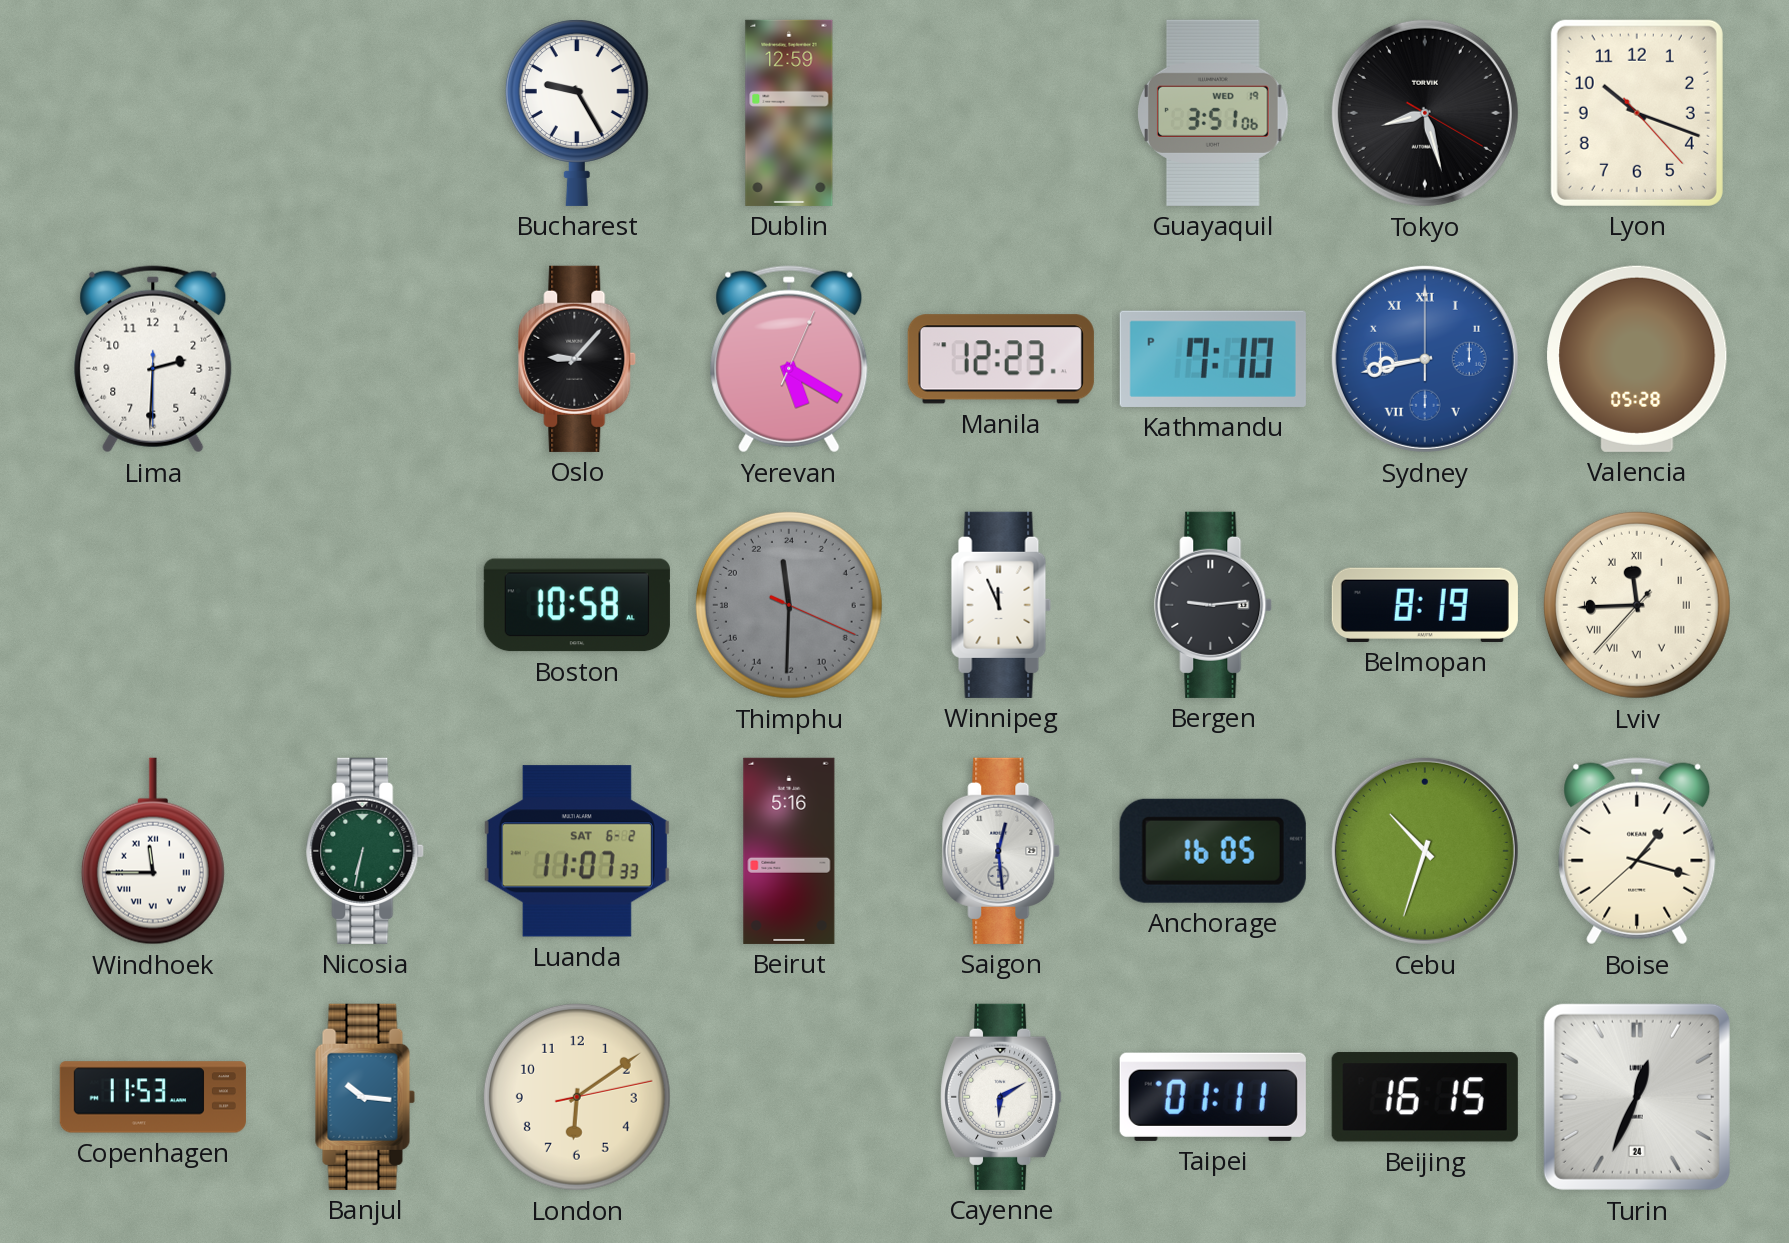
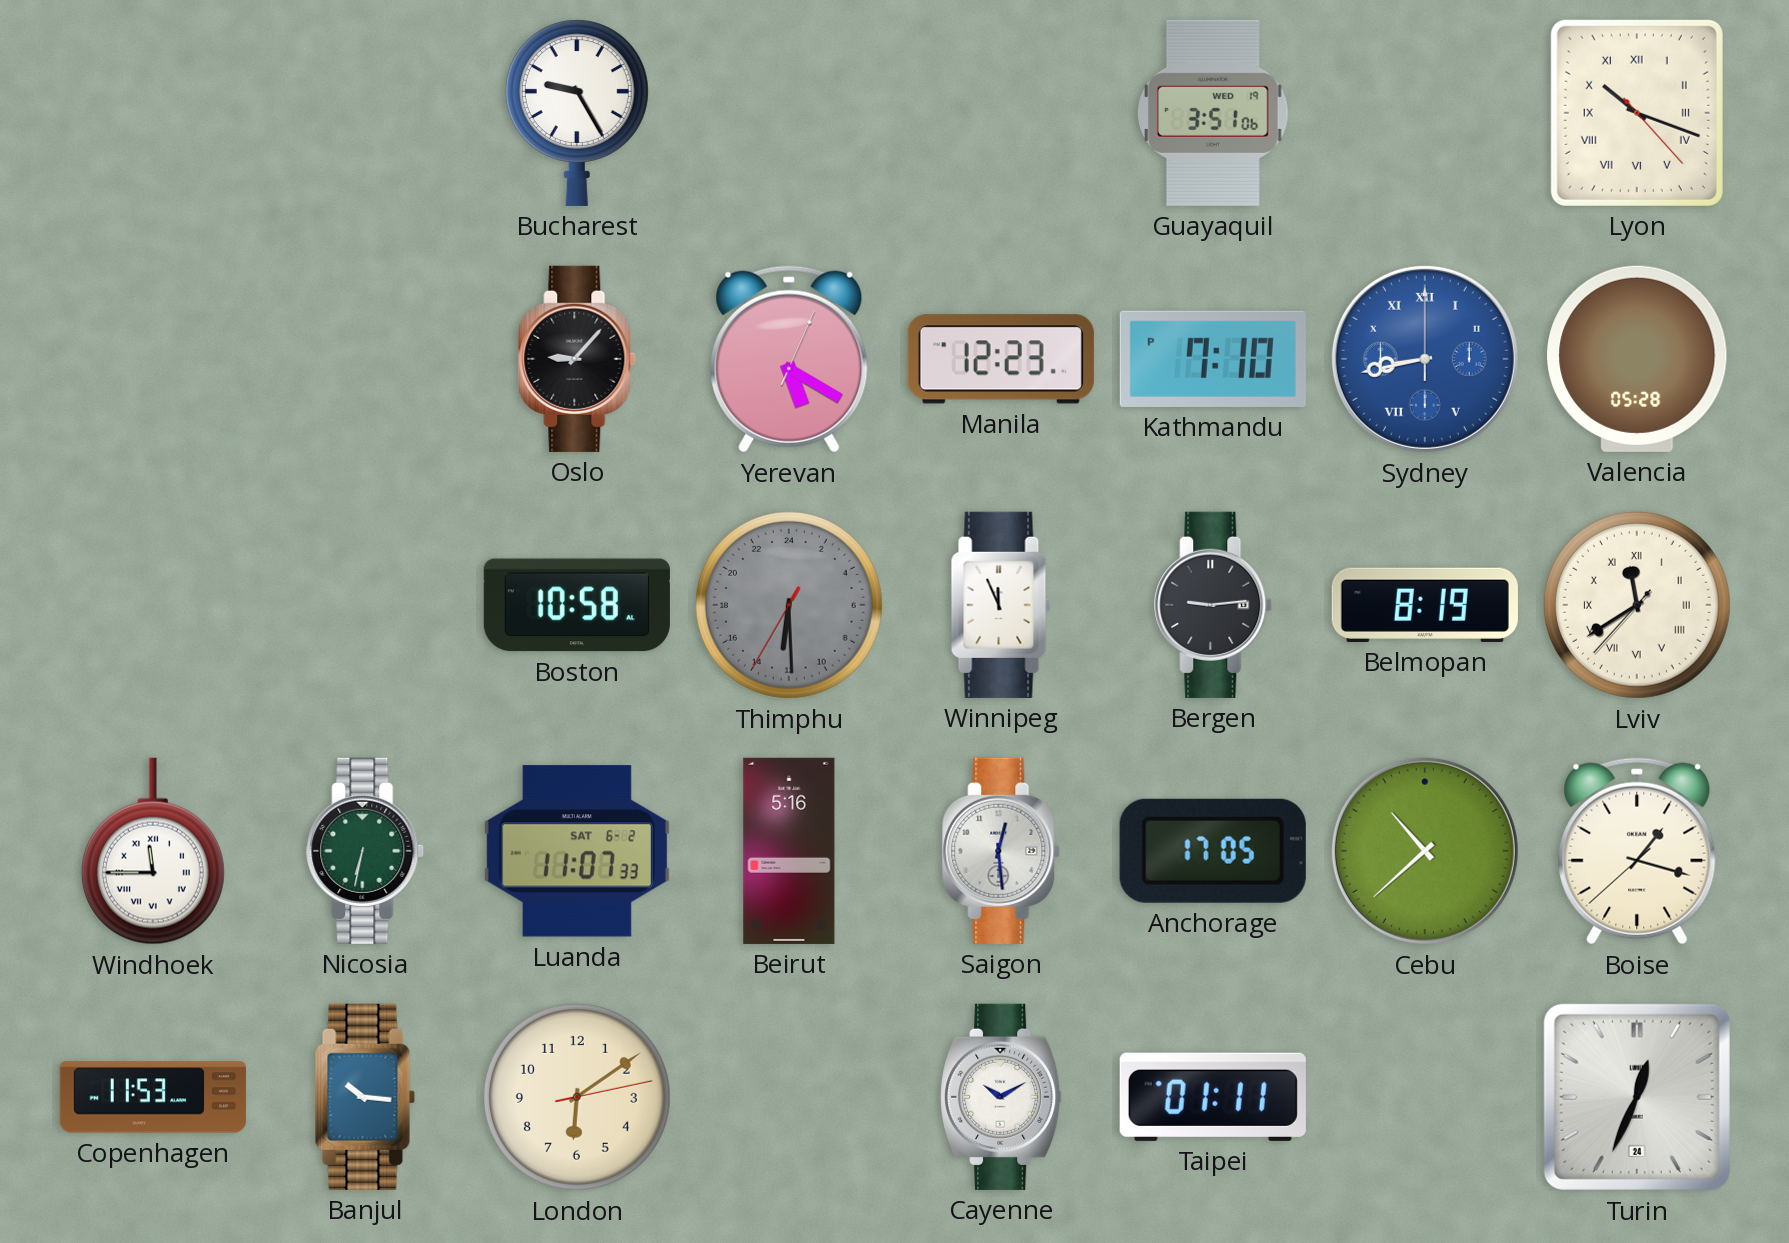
Dublin: 12:59 -> none
Tokyo: 8:27 -> none
Lyon numerals: Arabic -> Roman
Lima: 2:30 -> none
Thimphu: 23:30 -> 12:29
Lviv: 11:44 -> 11:39
Anchorage: 16:05 -> 17:05
Cebu: 10:33 -> 10:38
Cayenne: 6:10 -> 10:10
Beijing: 16:15 -> none
